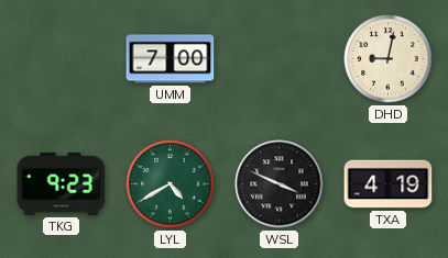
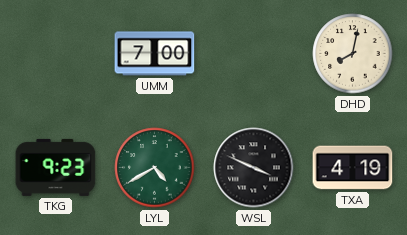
DHD: 9:02 -> 8:02
